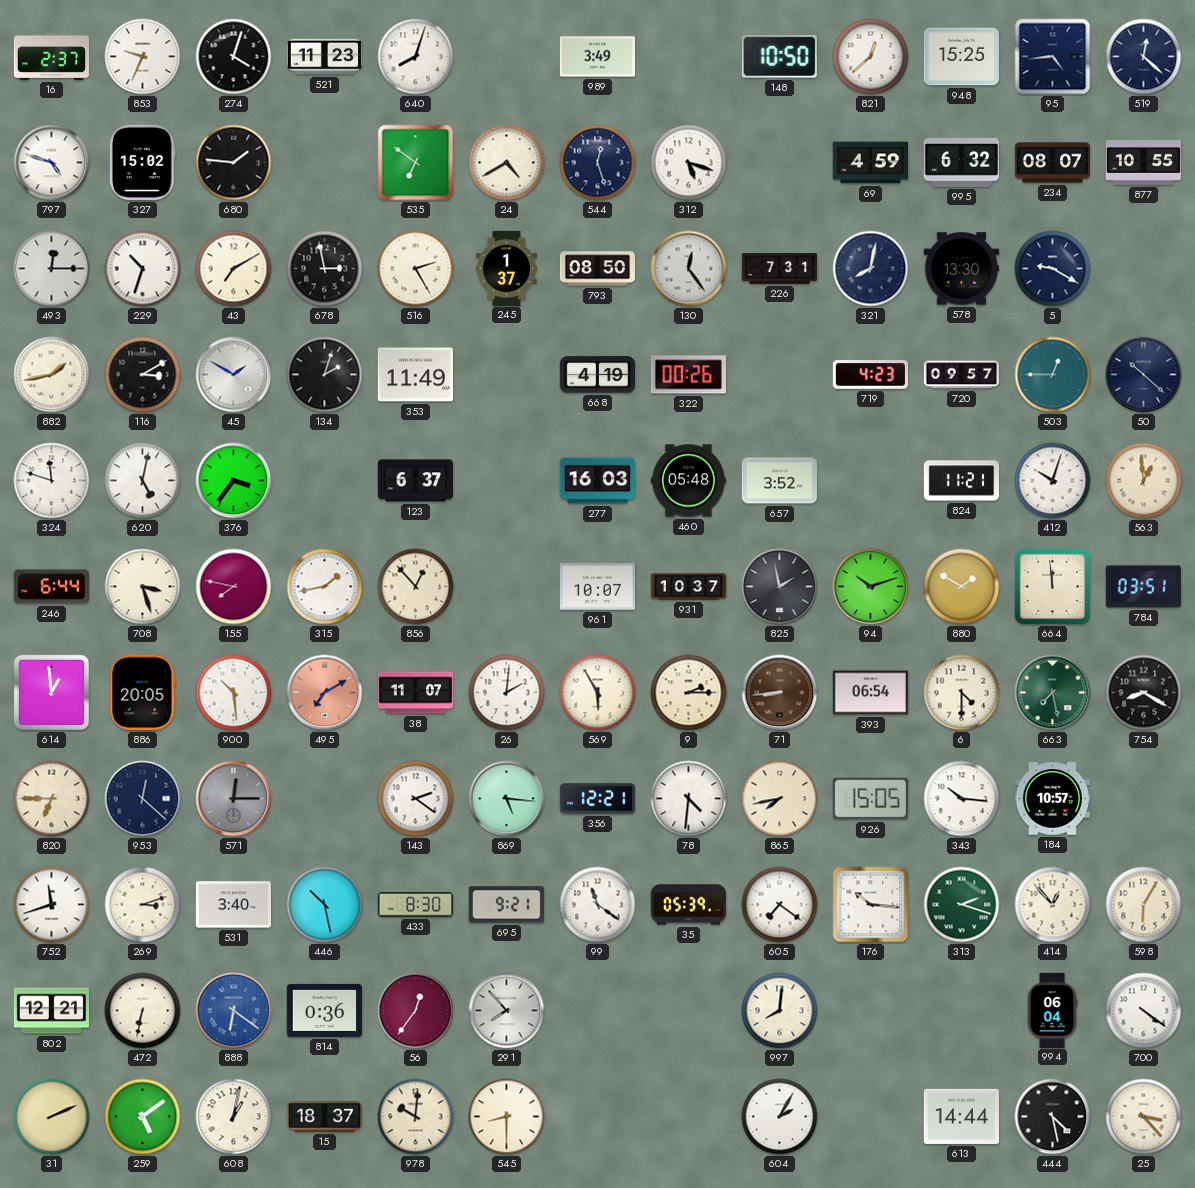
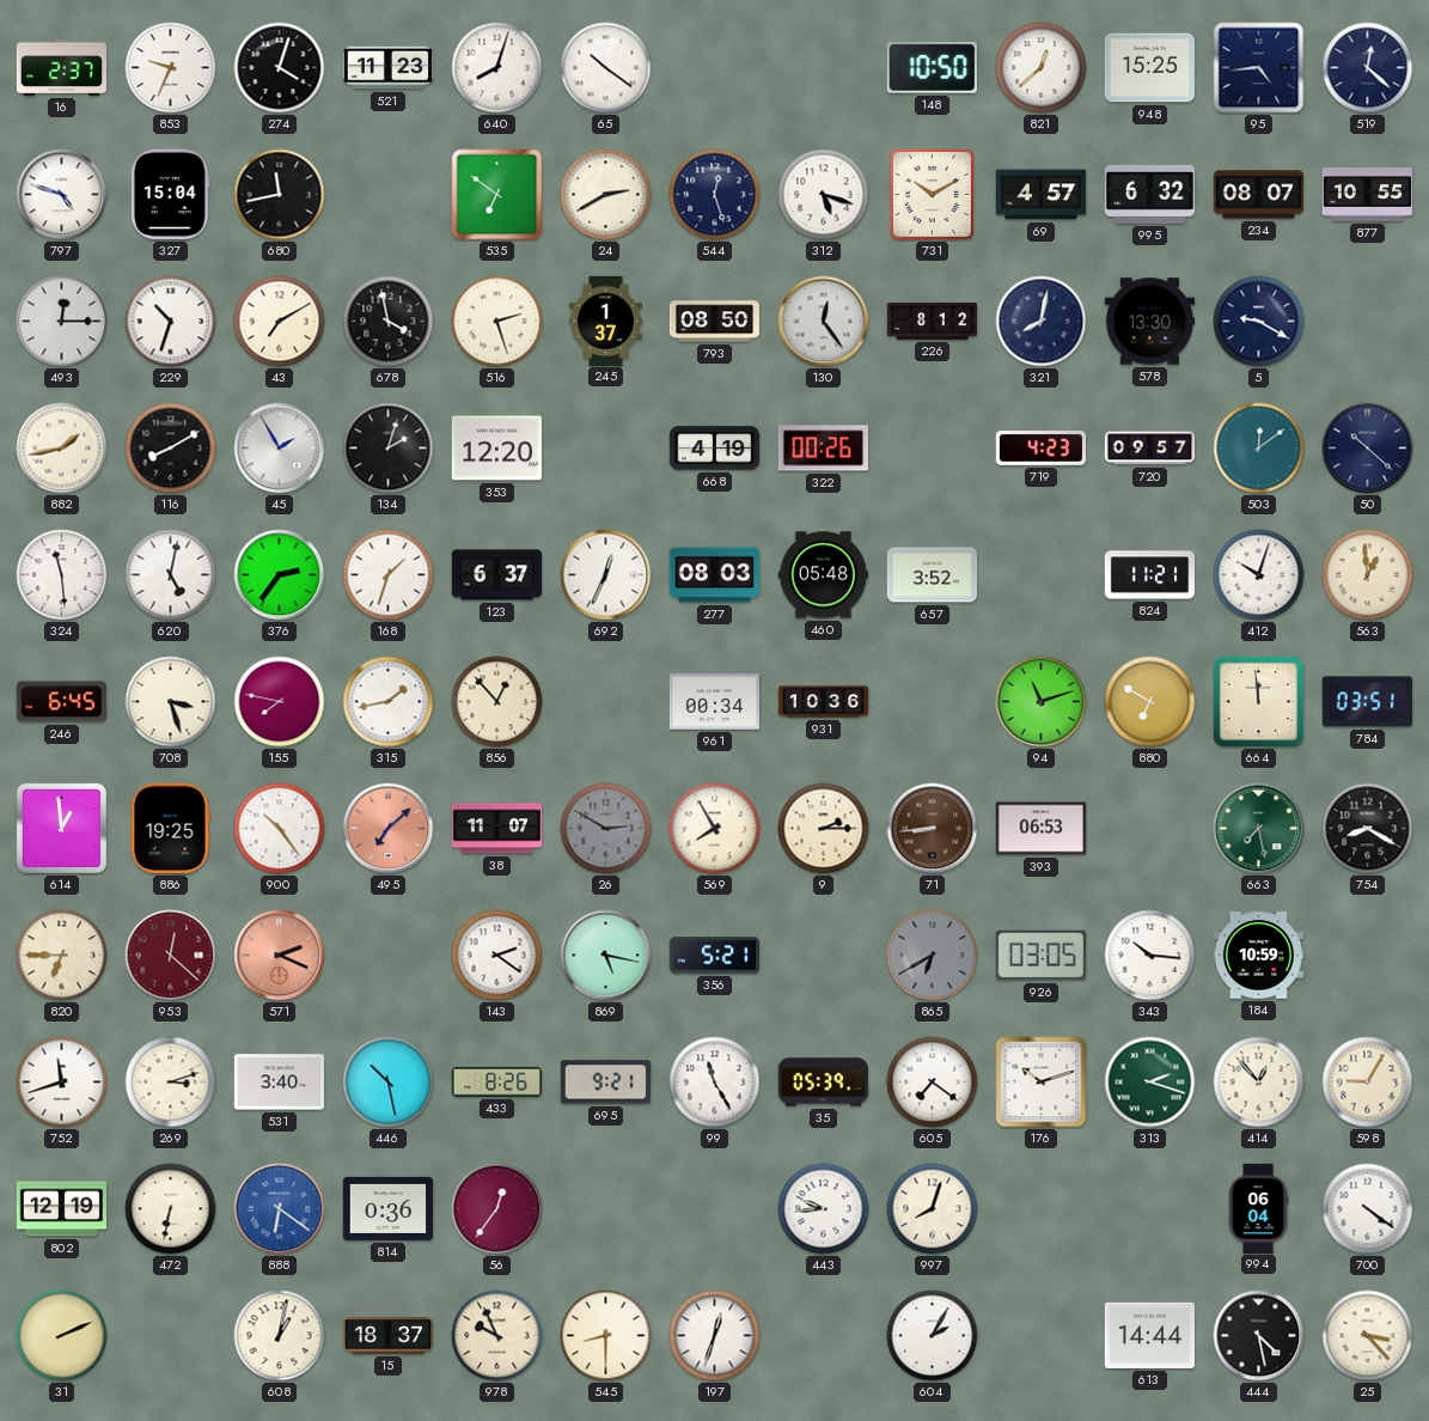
65: none -> 10:21
989: 3:49 -> none
327: 15:02 -> 15:04
680: 1:46 -> 11:43
24: 4:40 -> 2:40
731: none -> 10:10
69: 4:59 -> 4:57
678: 2:58 -> 3:58
516: 2:25 -> 2:27
226: 7:31 -> 8:12
116: 3:10 -> 8:10
45: 1:50 -> 1:55
353: 11:49 -> 12:20
503: 12:45 -> 12:09
324: 11:48 -> 11:29
376: 3:36 -> 2:36
168: none -> 1:33
692: none -> 12:34
277: 16:03 -> 08:03
246: 6:44 -> 6:45
961: 10:07 -> 00:34
931: 10:37 -> 10:36
825: 1:58 -> none
94: 10:12 -> 11:12
880: 1:50 -> 6:50
886: 20:05 -> 19:25
900: 10:29 -> 10:24
495: 7:10 -> 7:08
26: 2:01 -> 2:50
26 dial: white -> grey
569: 5:55 -> 7:55
393: 06:54 -> 06:53
6: 4:30 -> none
953 dial: navy -> burgundy
571: 12:15 -> 2:19
571 dial: grey -> salmon
869: 5:16 -> 5:17
356: 12:21 -> 5:21
78: 4:31 -> none
865: 7:43 -> 6:40
865 dial: cream -> grey
926: 15:05 -> 03:05
184: 10:57 -> 10:59
433: 8:30 -> 8:26
99: 11:21 -> 11:25
176: 10:16 -> 10:12
598: 6:05 -> 9:05
802: 12:21 -> 12:19
291: 7:53 -> none
443: none -> 9:44
997: 8:01 -> 8:03
259: 5:09 -> none
978: 10:01 -> 9:56
197: none -> 12:33
